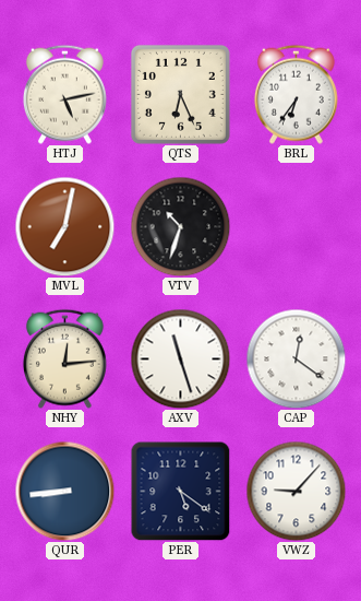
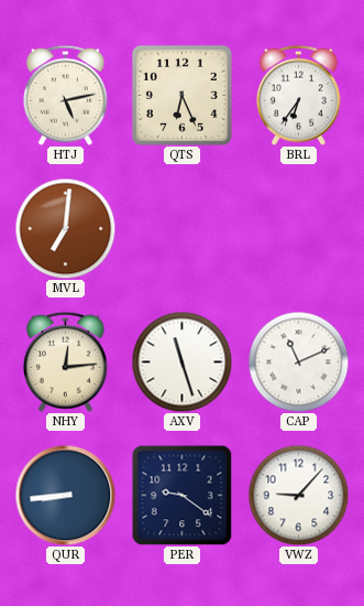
MVL: 7:02 -> 7:01
VTV: 10:33 -> none
CAP: 12:21 -> 11:11
PER: 5:21 -> 9:21
